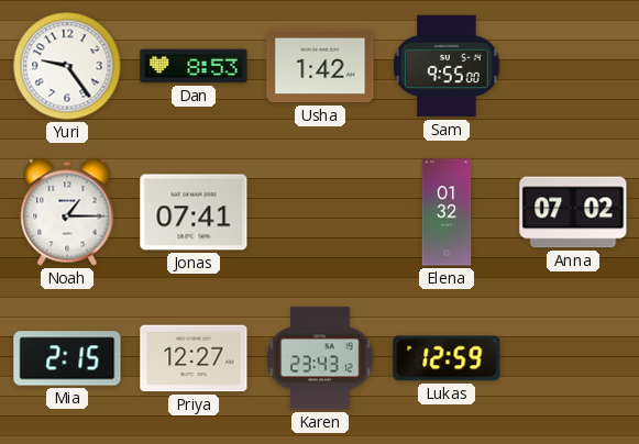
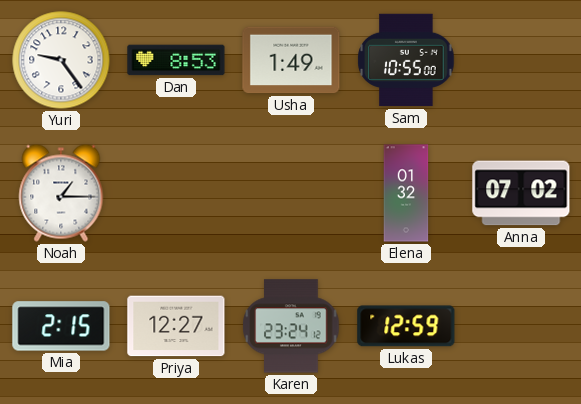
Usha: 1:42 -> 1:49
Sam: 9:55 -> 10:55
Jonas: 07:41 -> none
Karen: 23:43 -> 23:24
